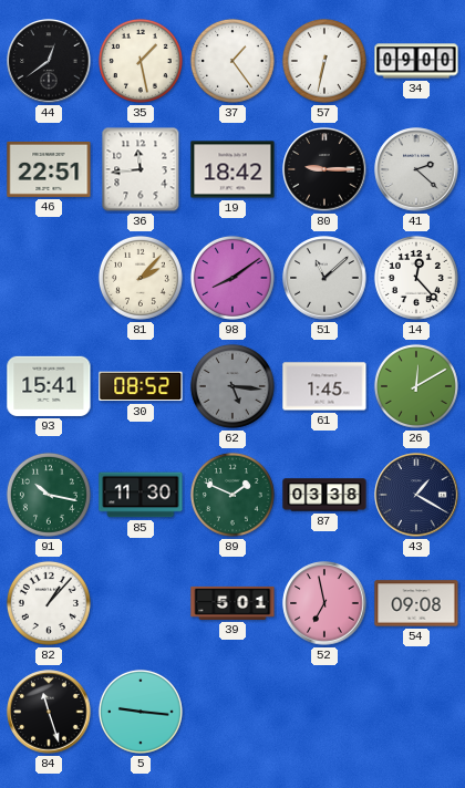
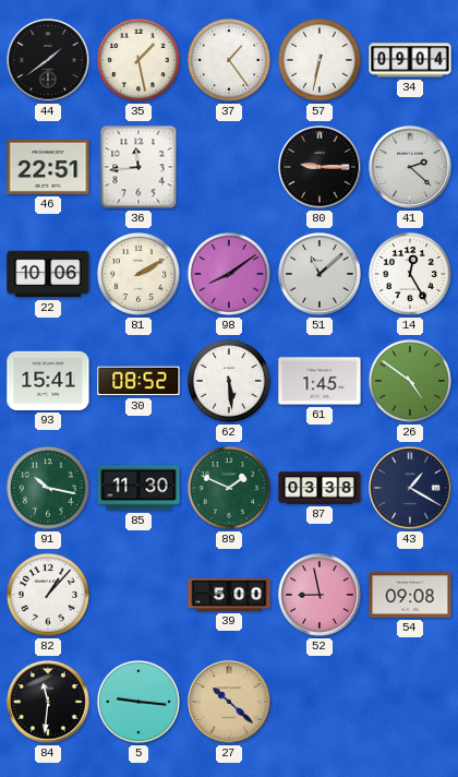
44: 12:39 -> 1:39
34: 09:00 -> 09:04
19: 18:42 -> none
22: none -> 10:06
81: 2:07 -> 2:10
14: 12:23 -> 12:25
62: 5:16 -> 5:29
62 dial: grey -> white
26: 12:10 -> 4:51
39: 5:01 -> 5:00
52: 6:58 -> 8:58
84: 11:27 -> 11:31
27: none -> 10:22
